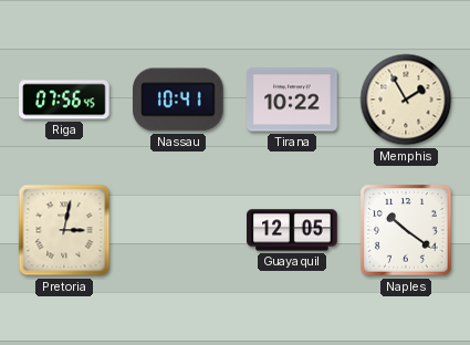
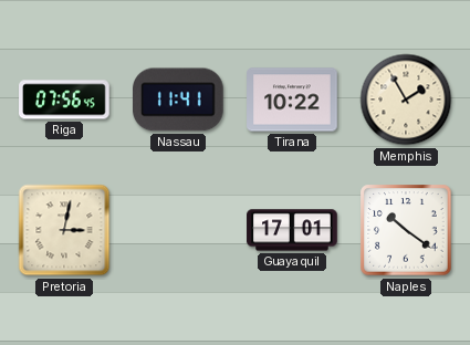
Nassau: 10:41 -> 11:41
Guayaquil: 12:05 -> 17:01
